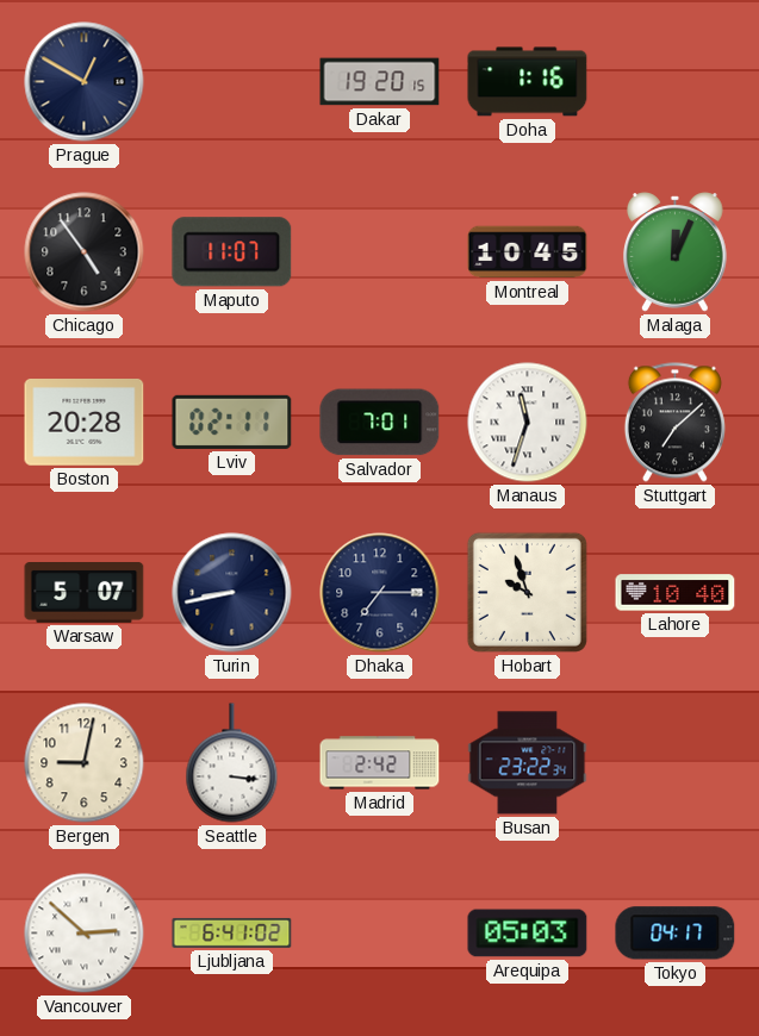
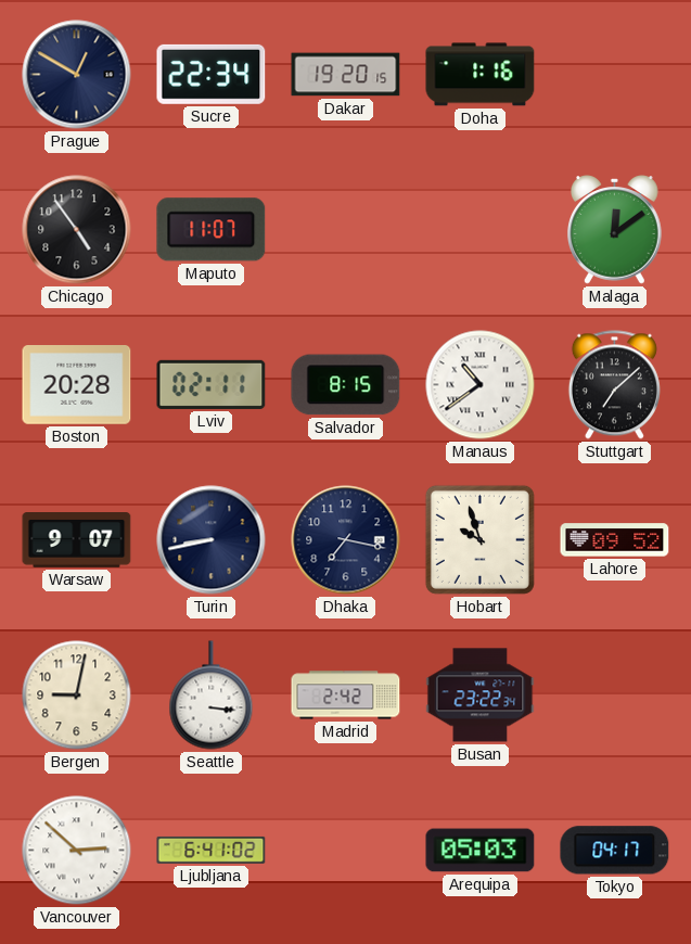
Sucre: none -> 22:34
Montreal: 10:45 -> none
Malaga: 12:04 -> 12:09
Salvador: 7:01 -> 8:15
Manaus: 11:33 -> 10:39
Warsaw: 5:07 -> 9:07
Dhaka: 7:15 -> 7:17
Lahore: 10:40 -> 09:52
